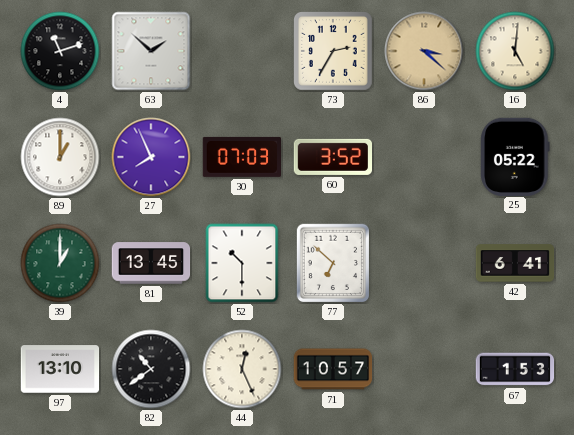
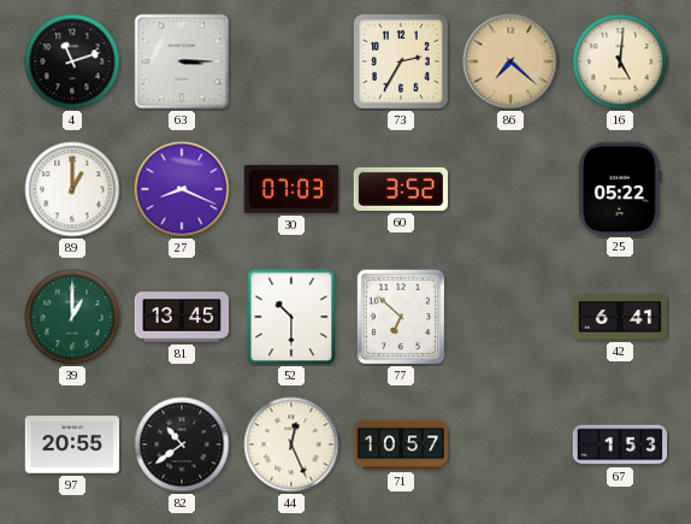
63: 1:52 -> 3:15
86: 3:22 -> 7:22
27: 7:56 -> 8:19
97: 13:10 -> 20:55
